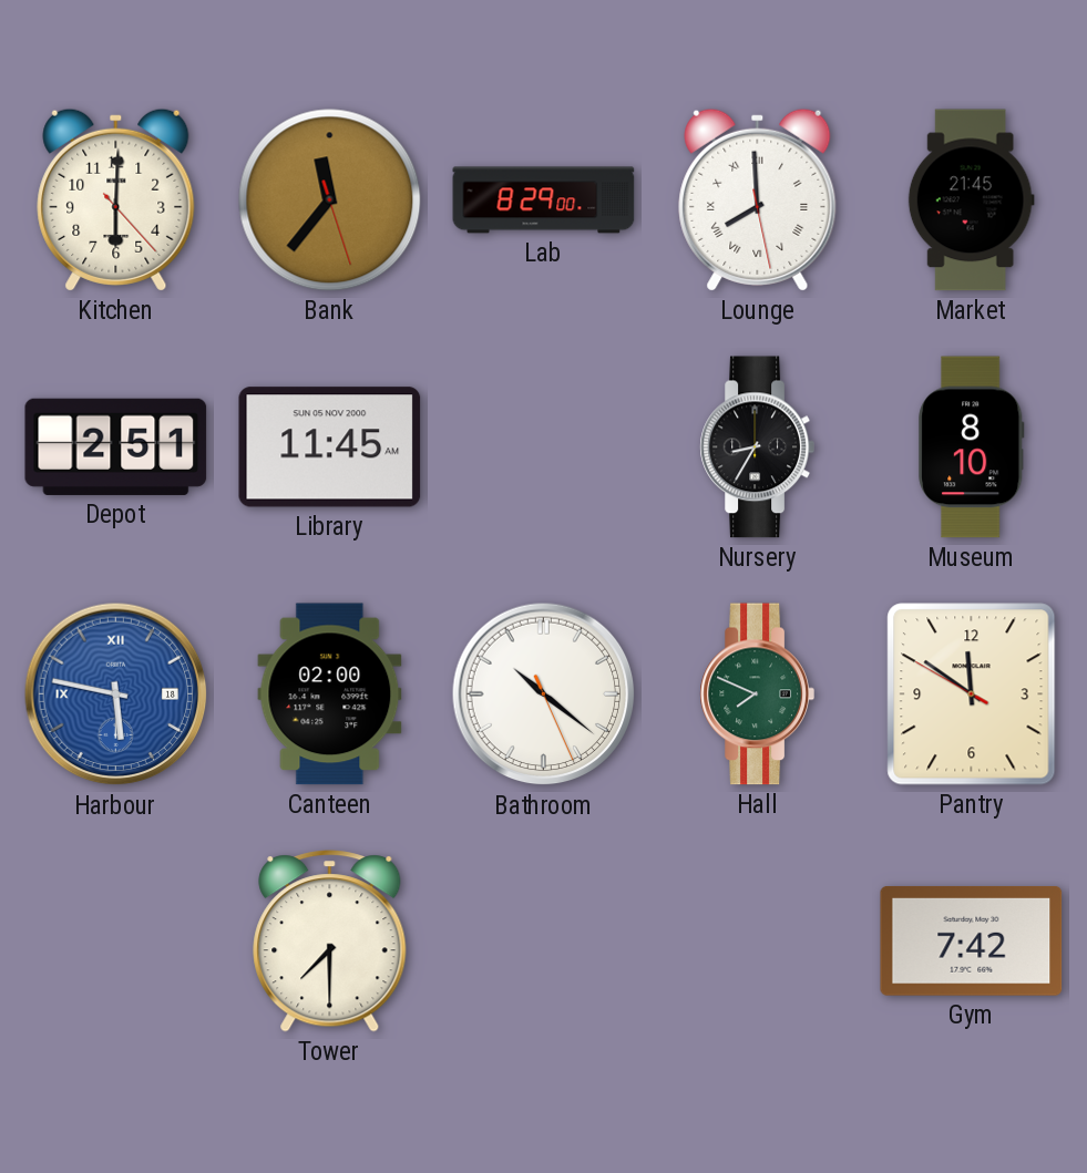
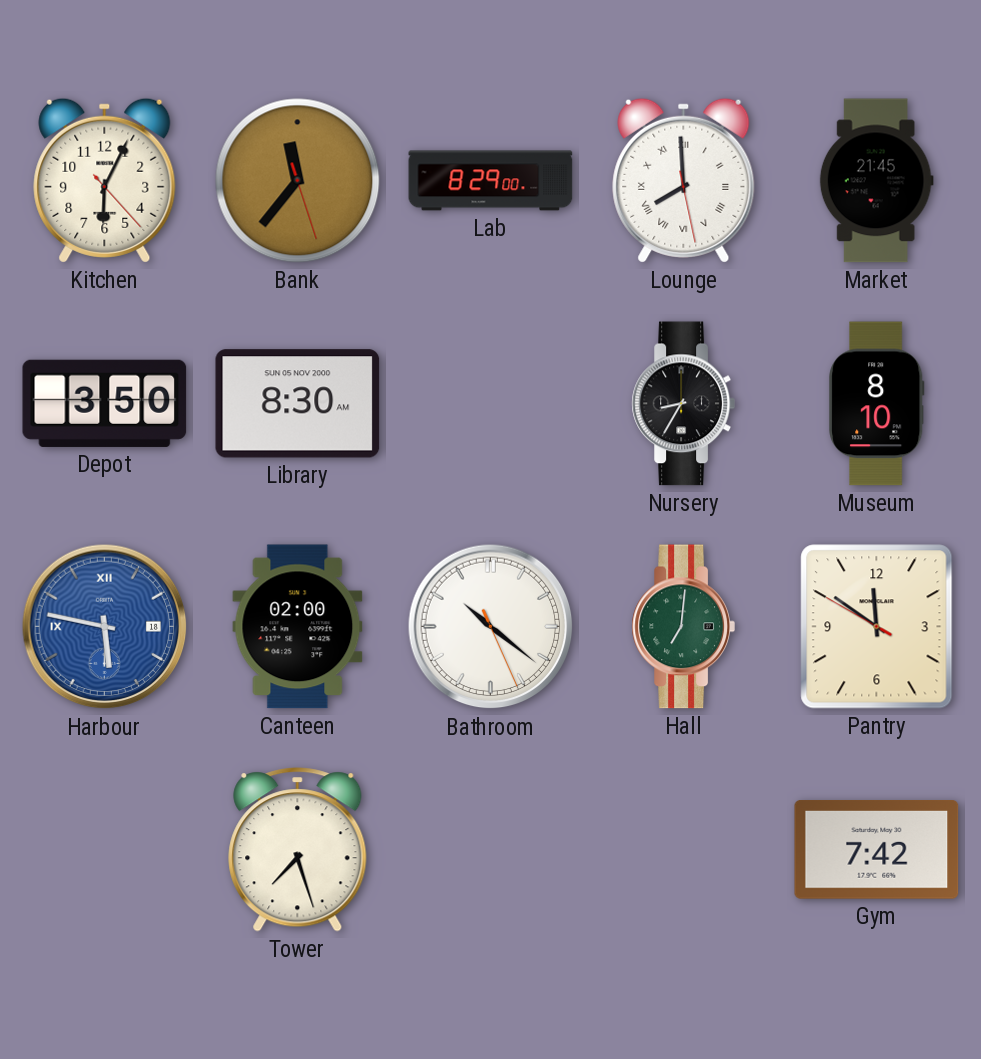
Kitchen: 6:00 -> 6:04
Depot: 2:51 -> 3:50
Library: 11:45 -> 8:30
Hall: 7:49 -> 7:01
Tower: 7:30 -> 7:27
